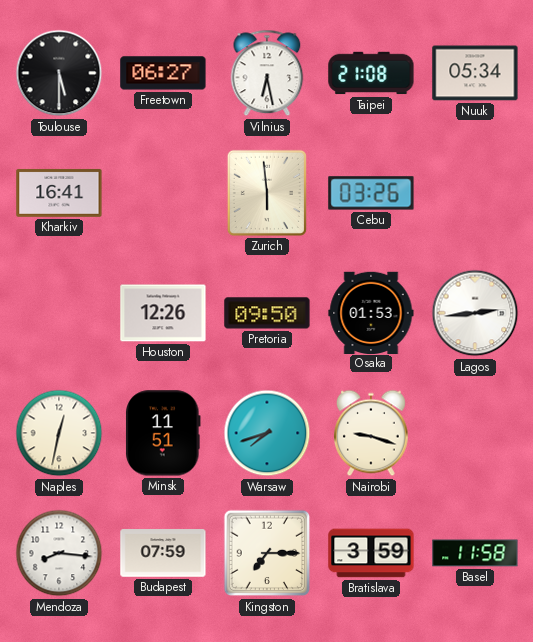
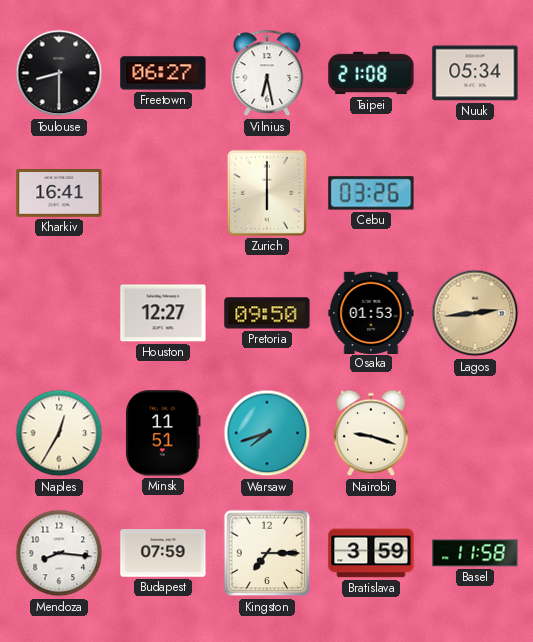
Toulouse: 5:30 -> 8:30
Zurich: 5:59 -> 6:00
Houston: 12:26 -> 12:27
Lagos dial: white -> champagne
Naples: 12:32 -> 12:35
